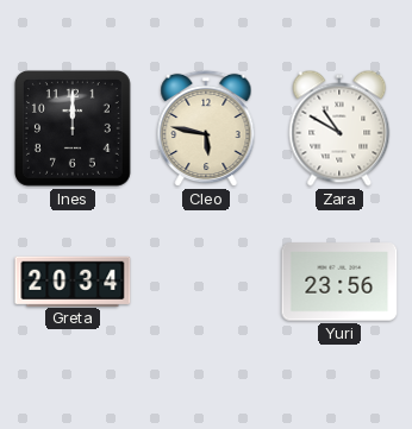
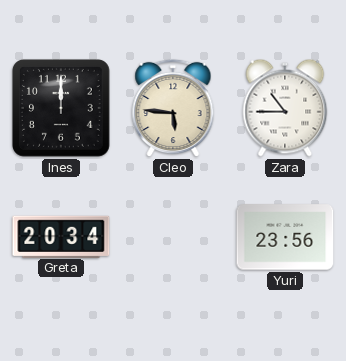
Cleo: 5:47 -> 5:46
Zara: 10:50 -> 10:45
